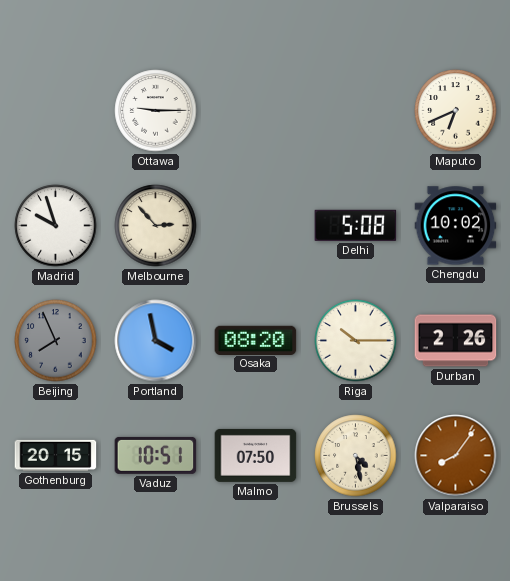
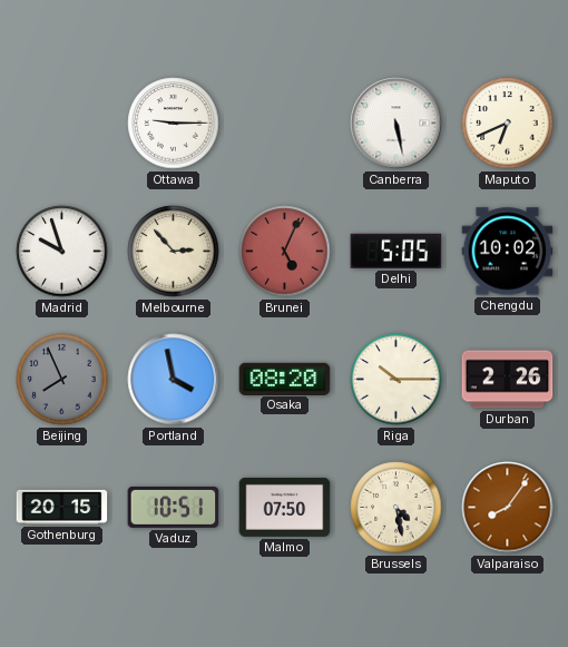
Canberra: none -> 5:28
Brunei: none -> 5:04
Delhi: 5:08 -> 5:05
